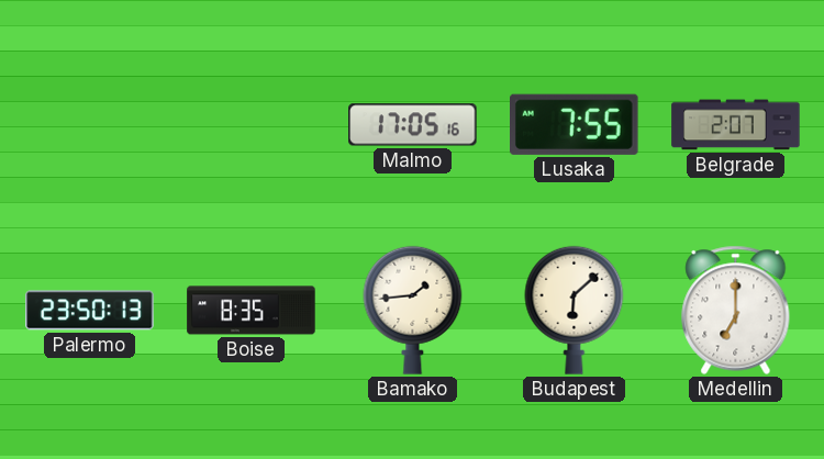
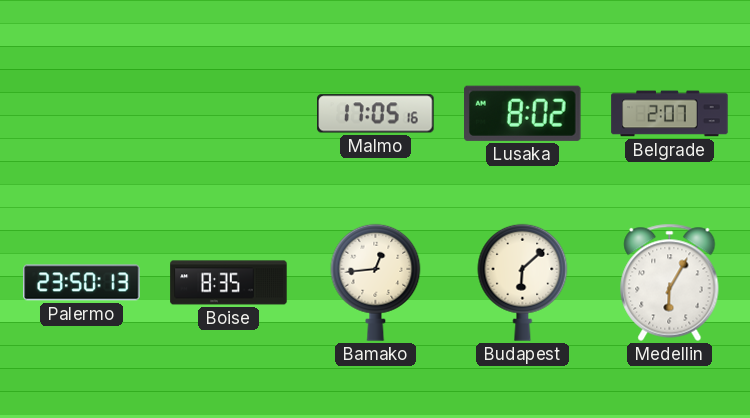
Lusaka: 7:55 -> 8:02
Bamako: 1:44 -> 12:44
Medellin: 7:00 -> 6:05
